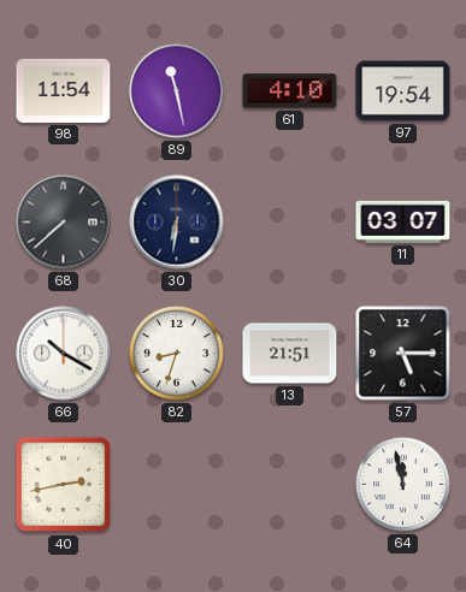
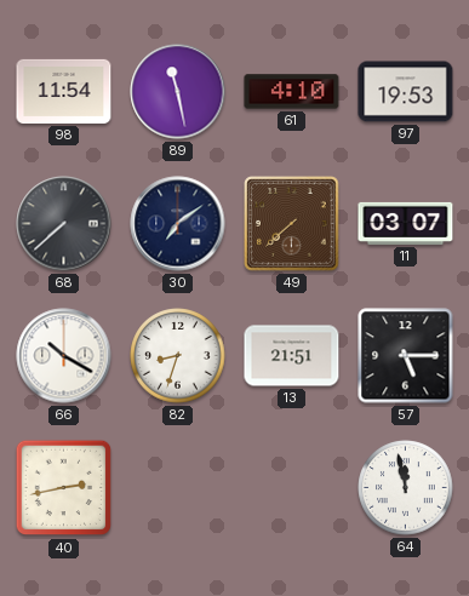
97: 19:54 -> 19:53
30: 6:31 -> 7:09
49: none -> 7:38
